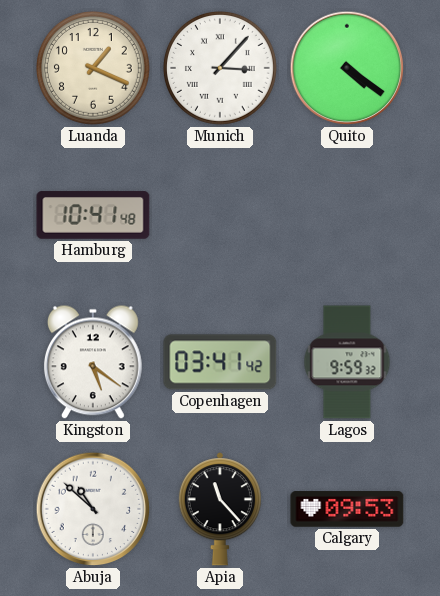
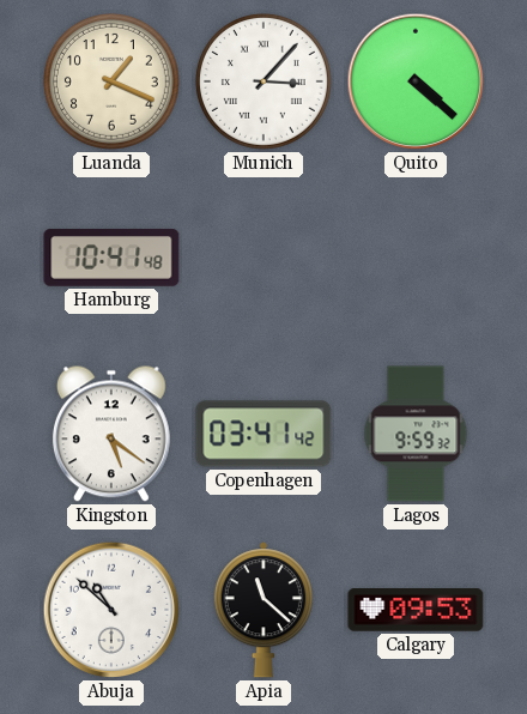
Quito: 4:21 -> 4:22
Apia: 11:23 -> 11:22
